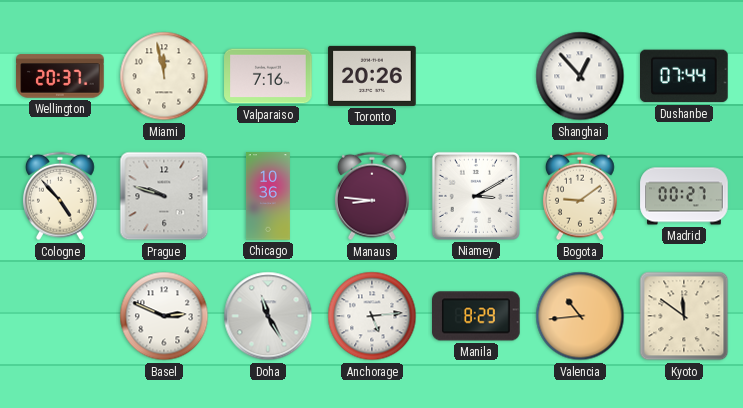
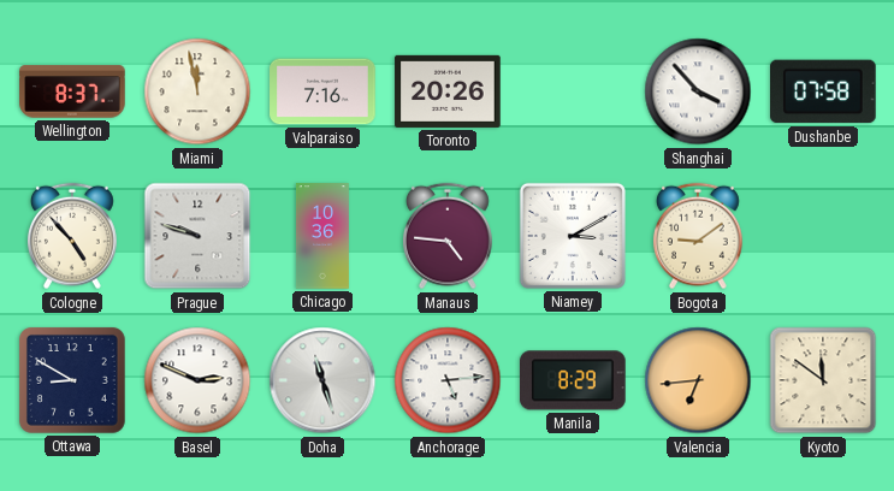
Wellington: 20:37 -> 8:37
Shanghai: 12:53 -> 3:53
Dushanbe: 07:44 -> 07:58
Manaus: 8:46 -> 4:46
Madrid: 00:27 -> none
Ottawa: none -> 8:50
Doha: 11:25 -> 11:27
Valencia: 10:44 -> 6:44
